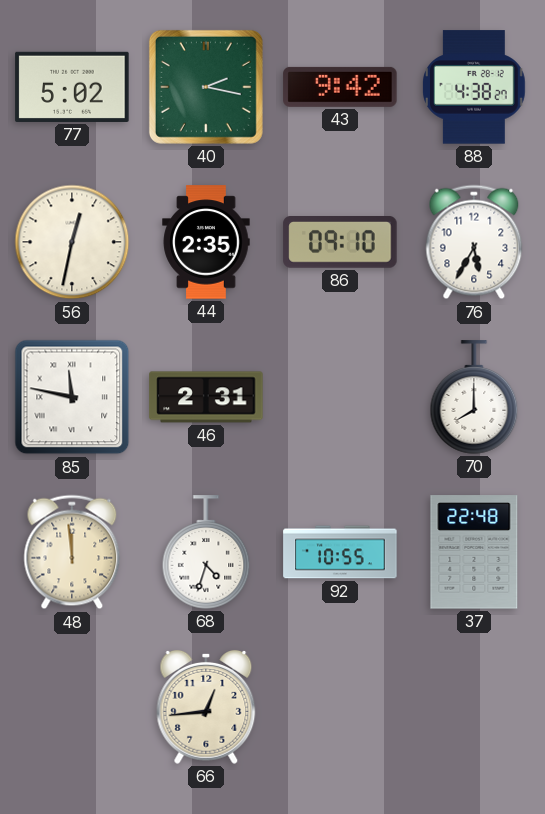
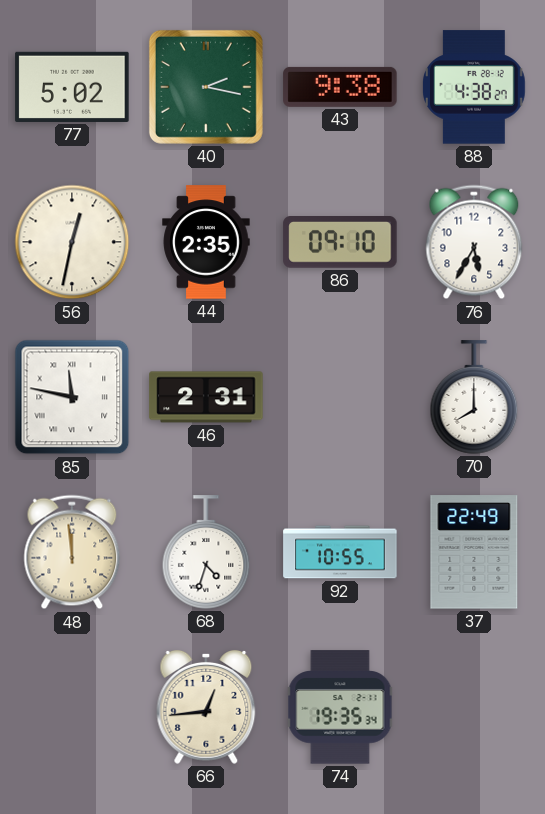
43: 9:42 -> 9:38
37: 22:48 -> 22:49
74: none -> 19:35
